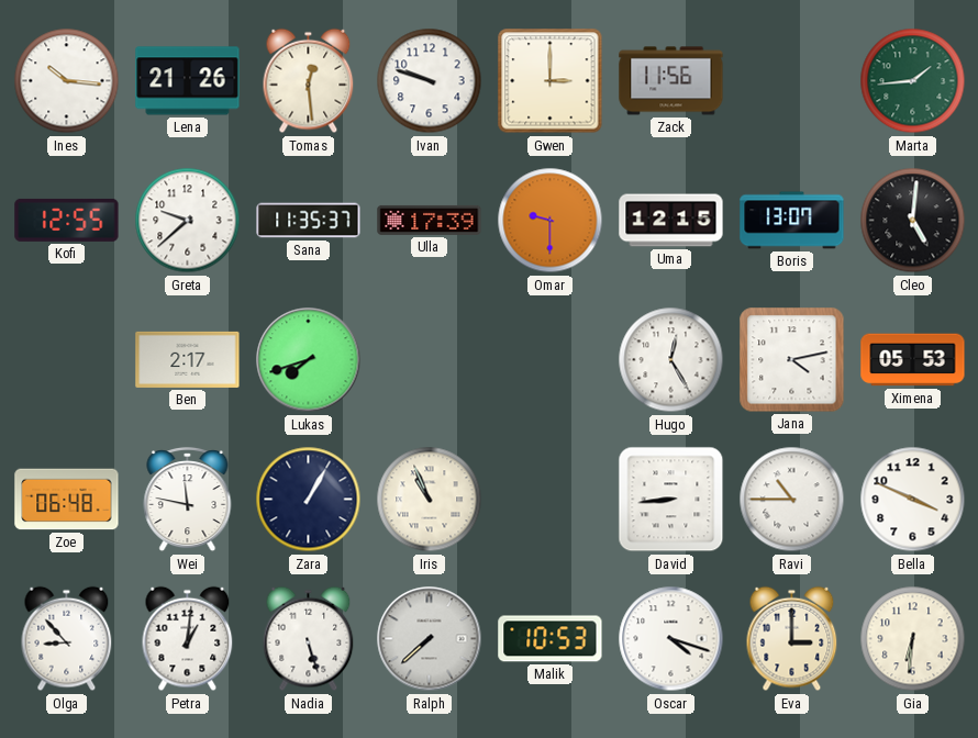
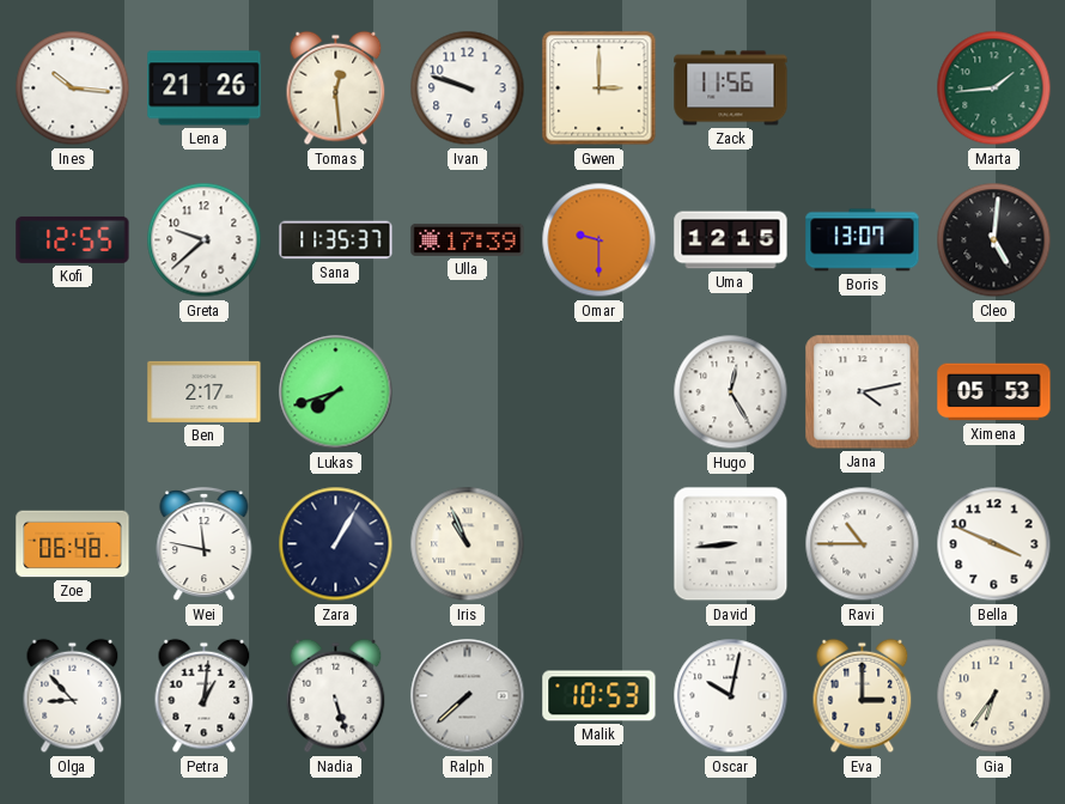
Oscar: 4:18 -> 10:02
Gia: 6:31 -> 6:36
